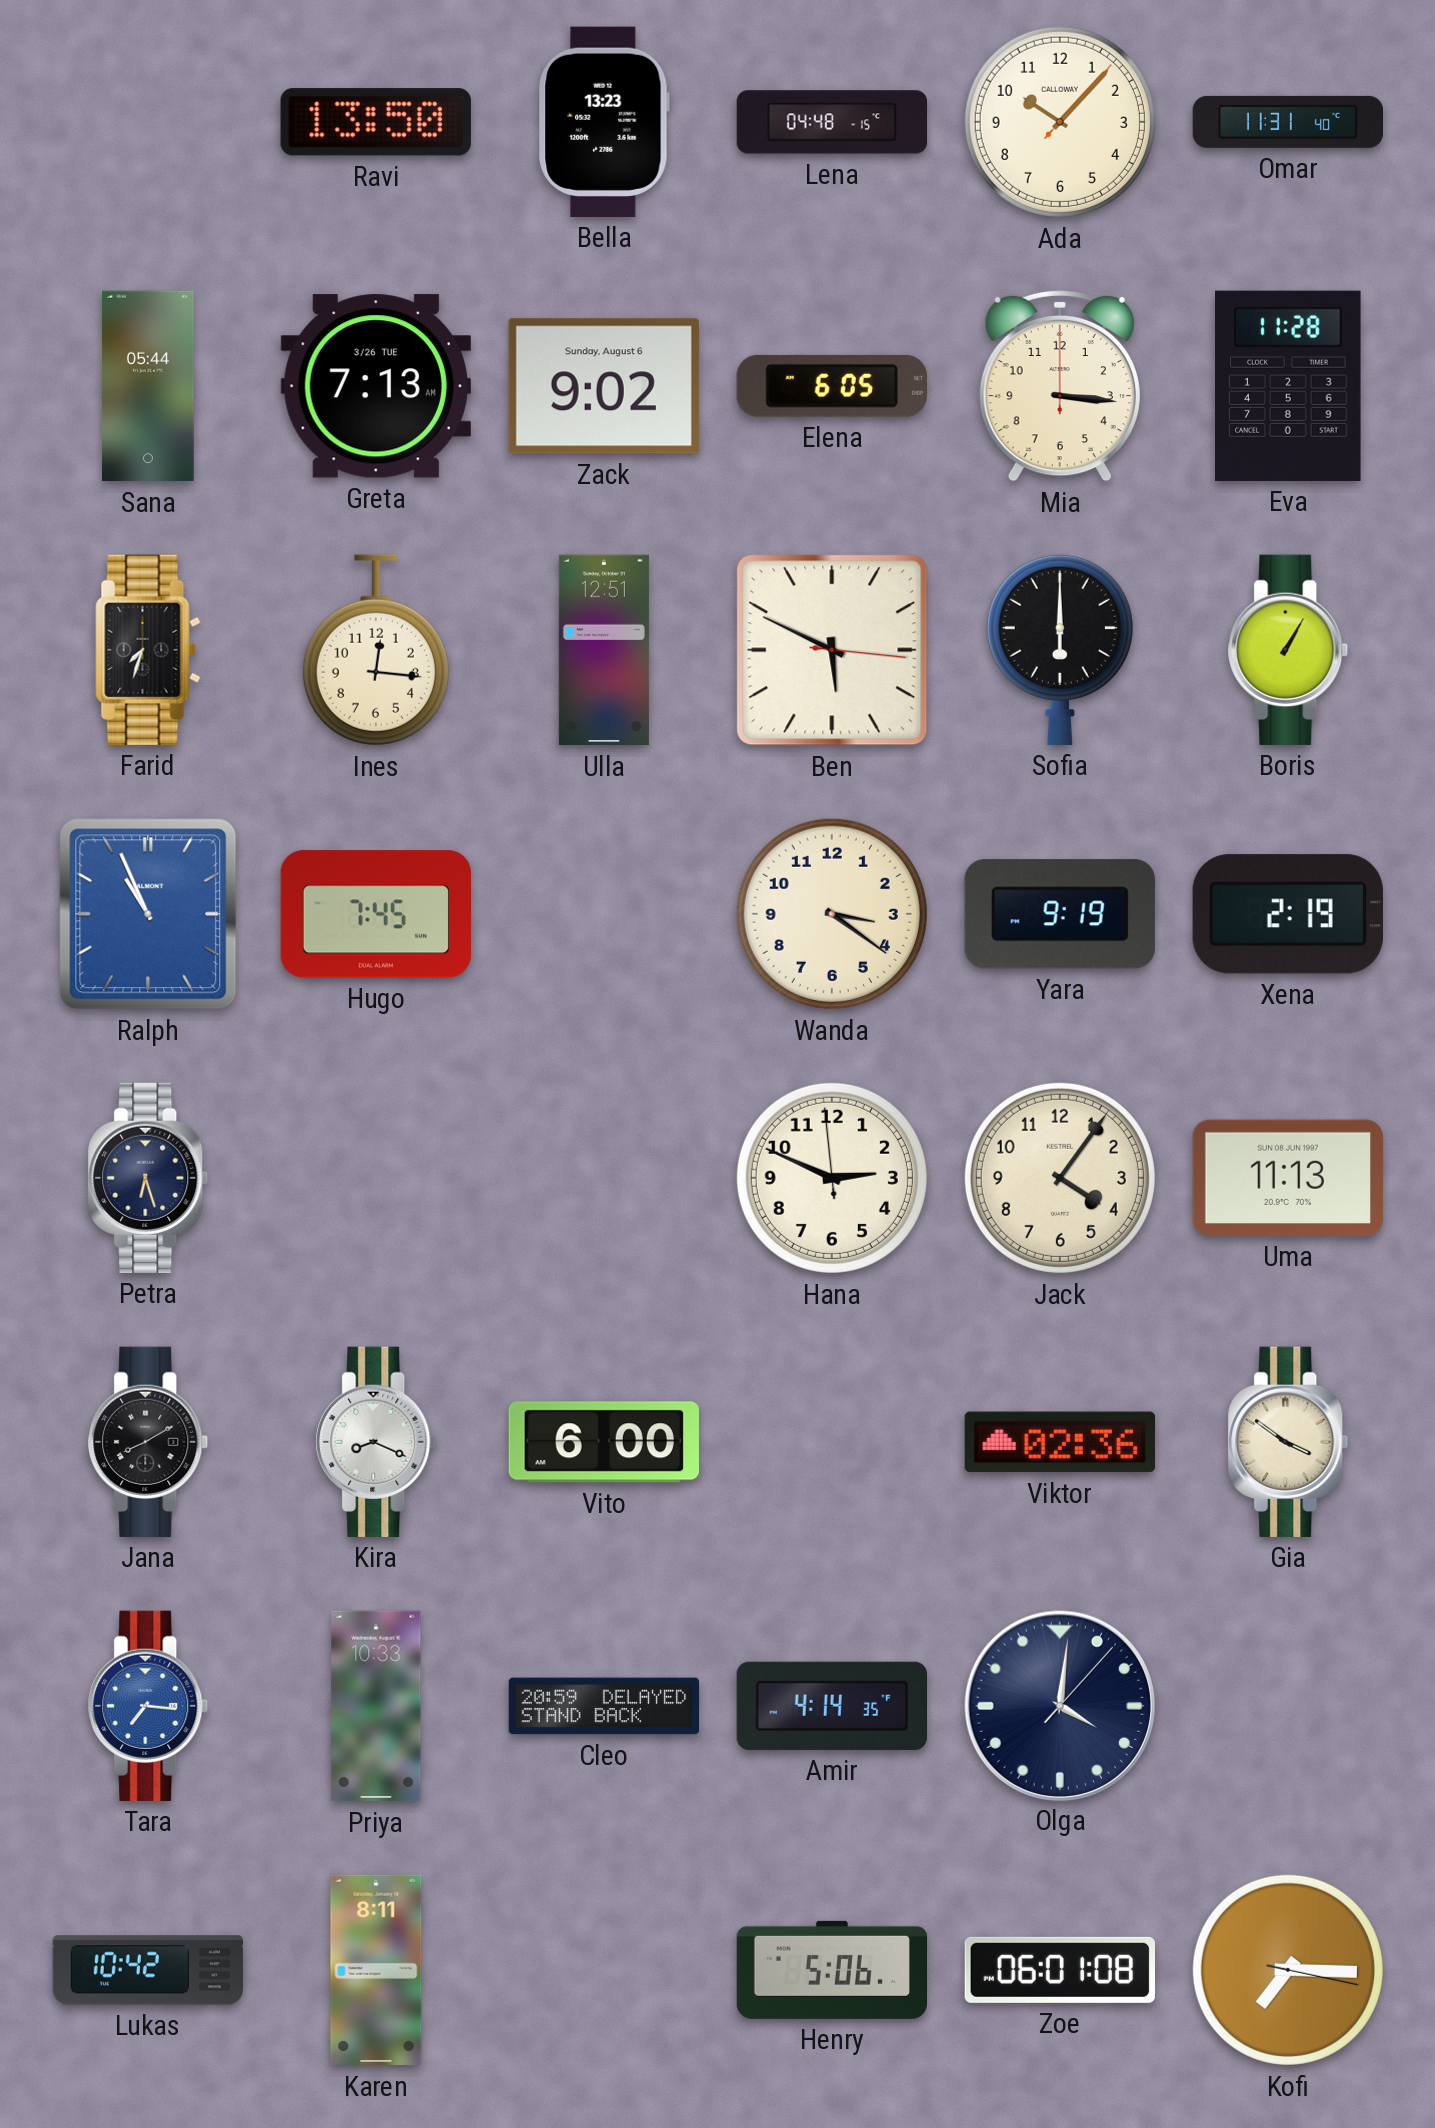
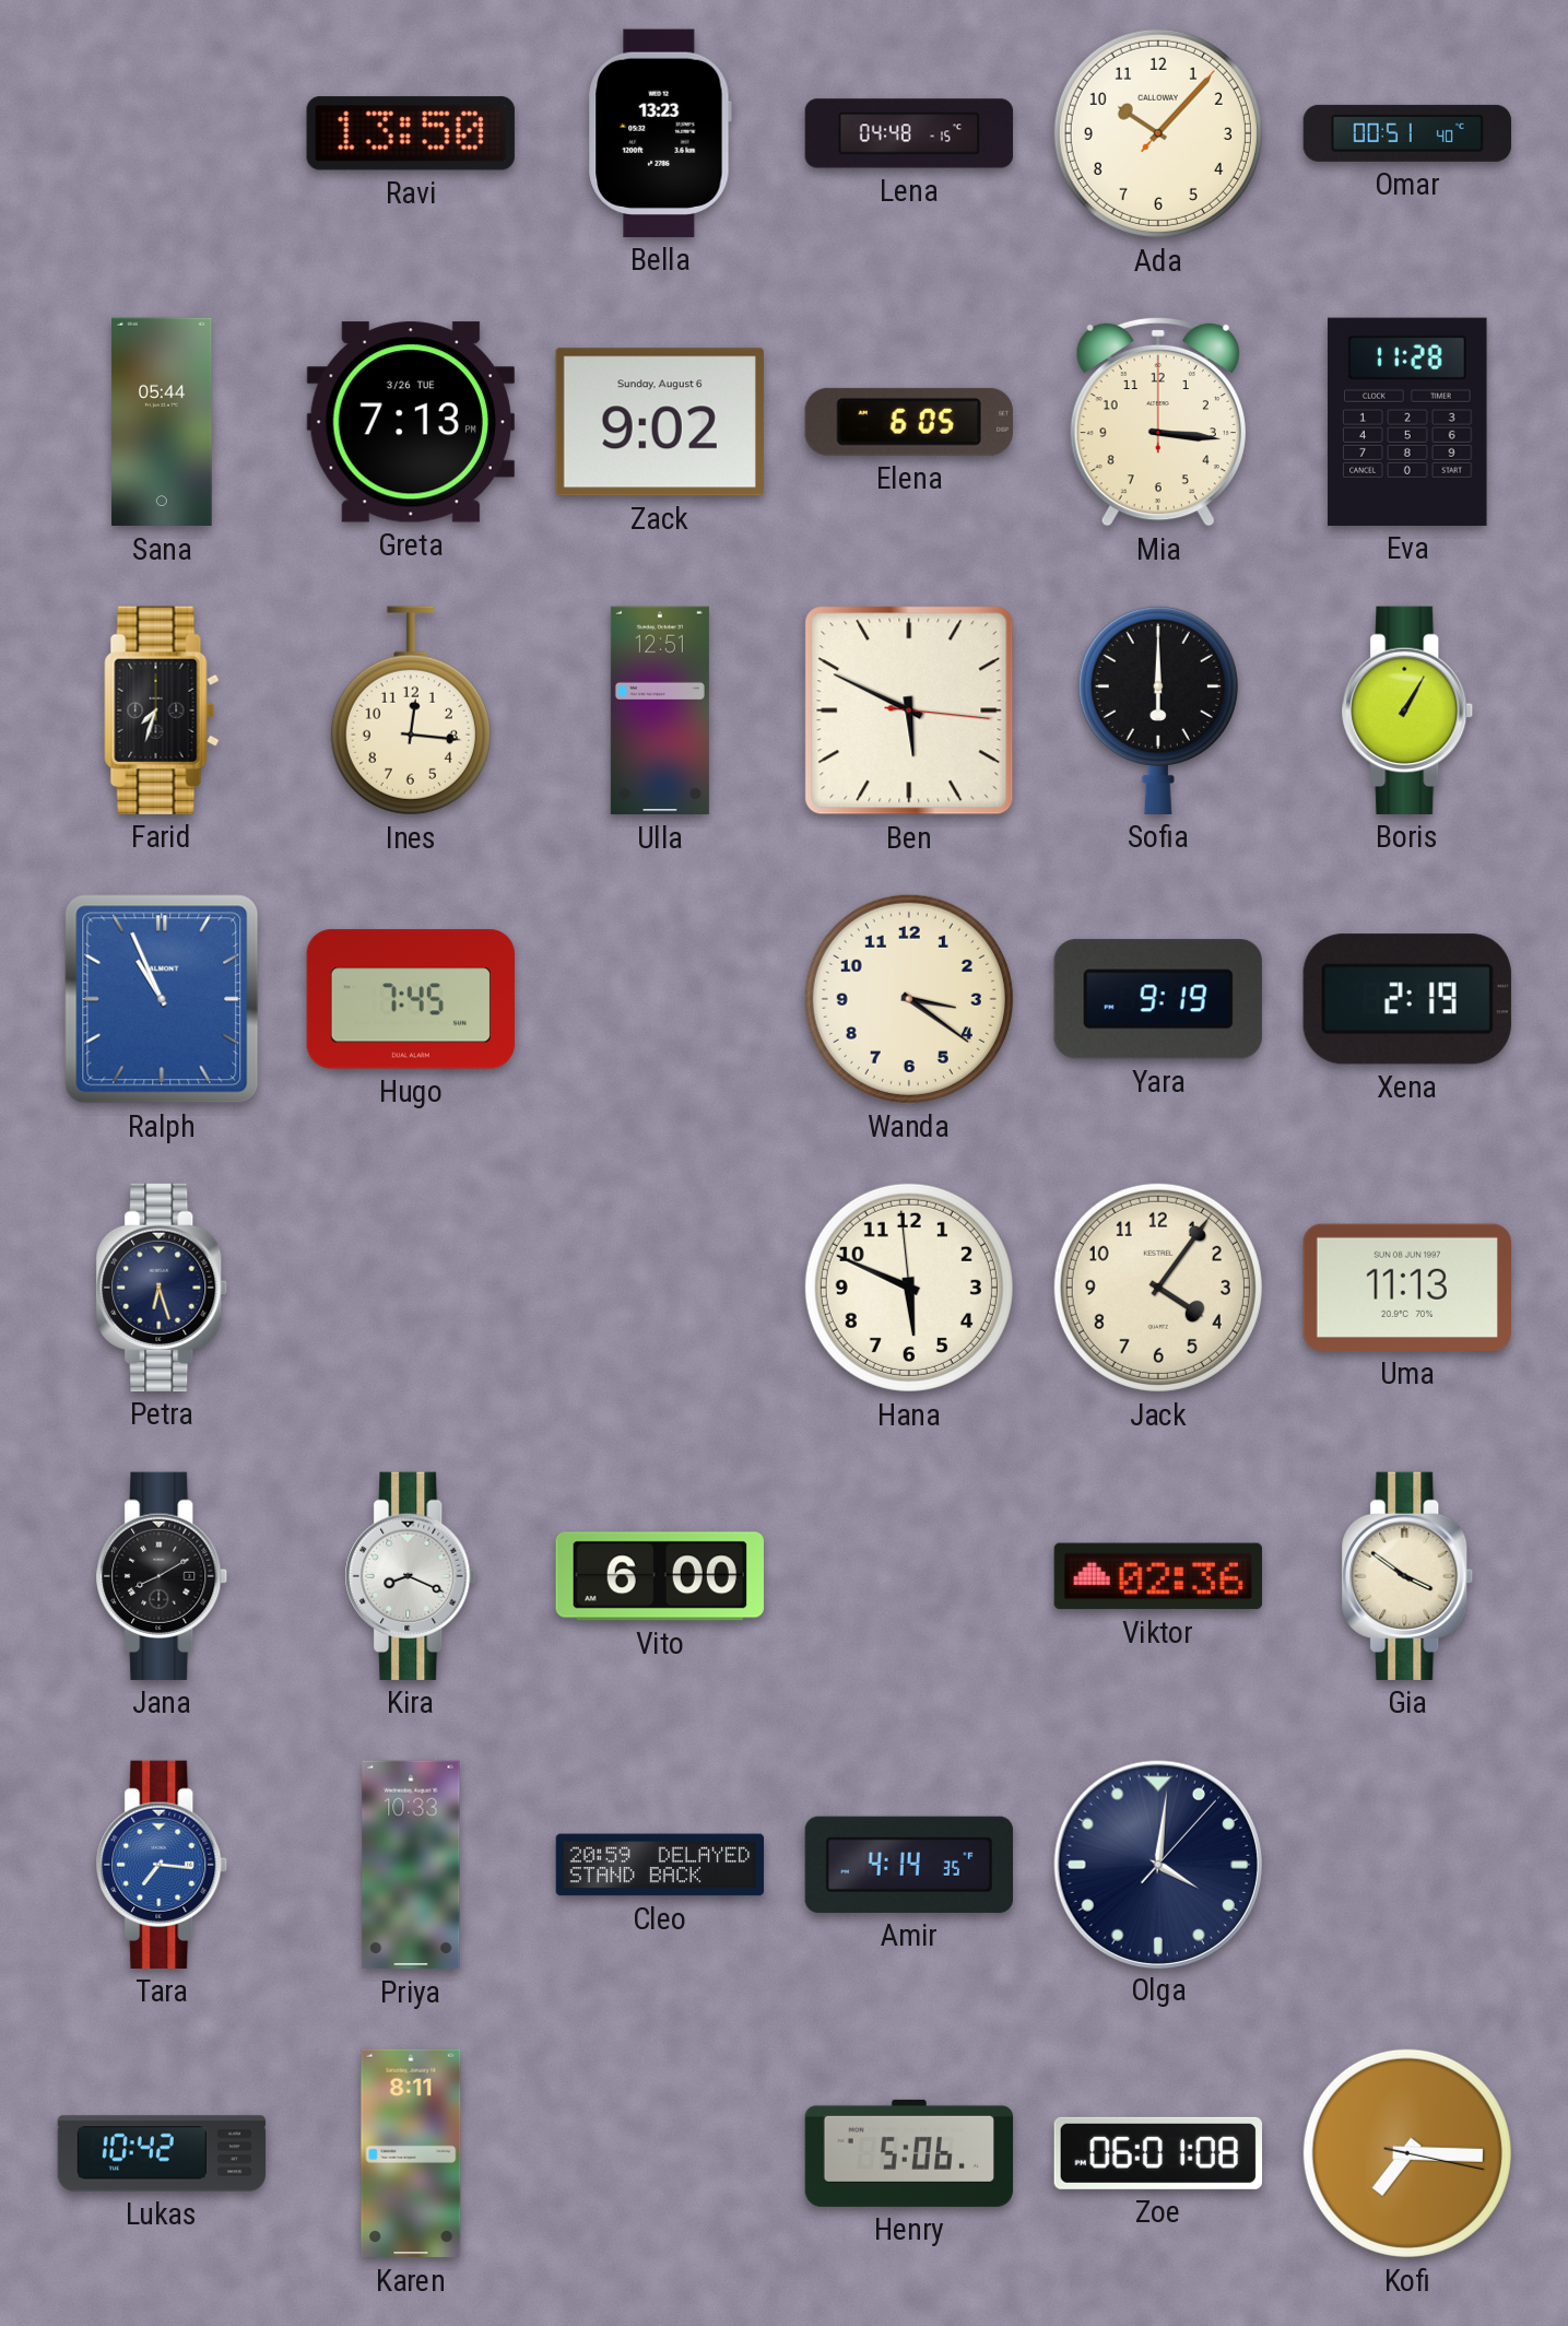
Omar: 11:31 -> 00:51
Greta: 7:13 AM -> 7:13 PM
Hana: 2:48 -> 5:48
